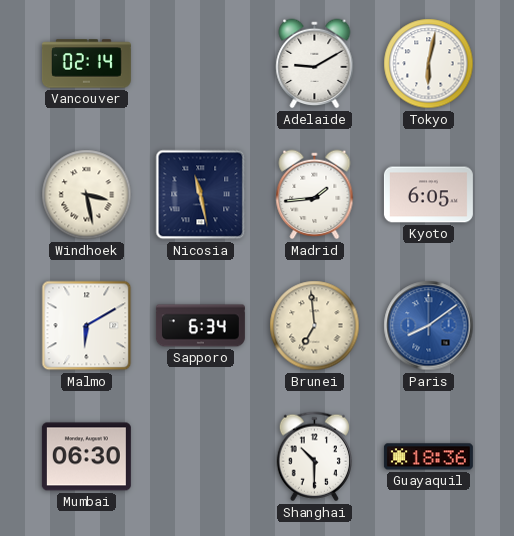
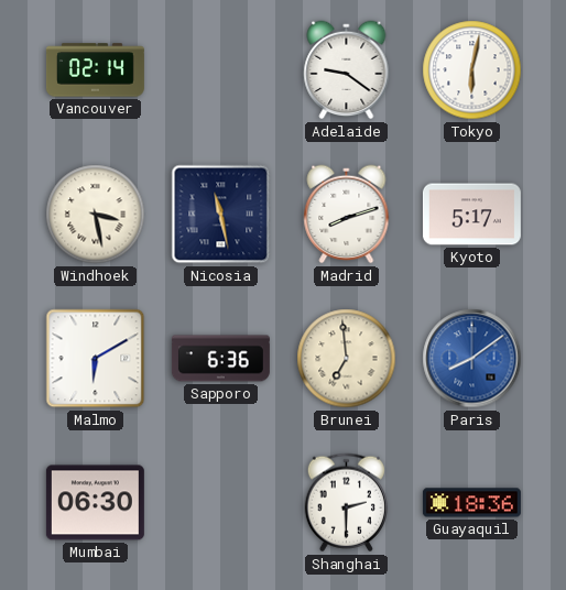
Adelaide: 9:10 -> 9:21
Madrid: 1:44 -> 8:12
Kyoto: 6:05 -> 5:17
Sapporo: 6:34 -> 6:36
Shanghai: 10:30 -> 2:30
